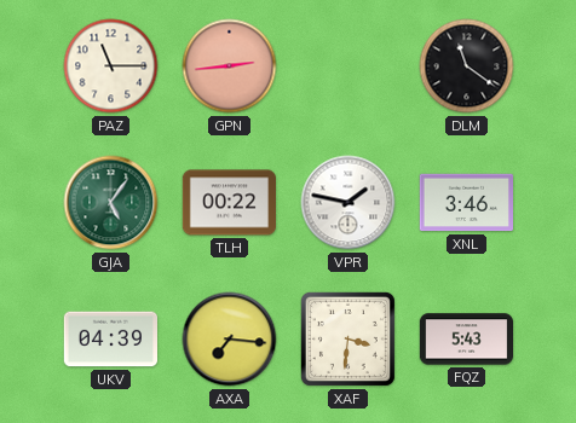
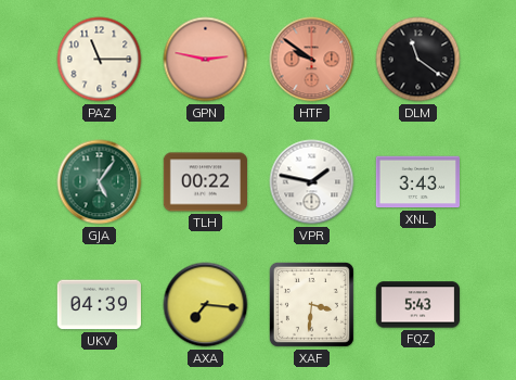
GPN: 2:44 -> 2:47
HTF: none -> 9:51
XNL: 3:46 -> 3:43
